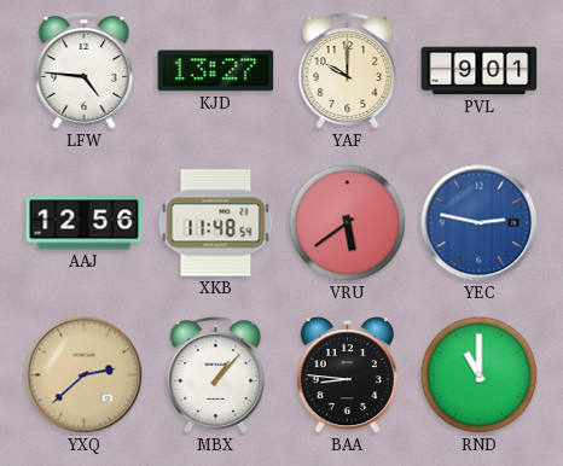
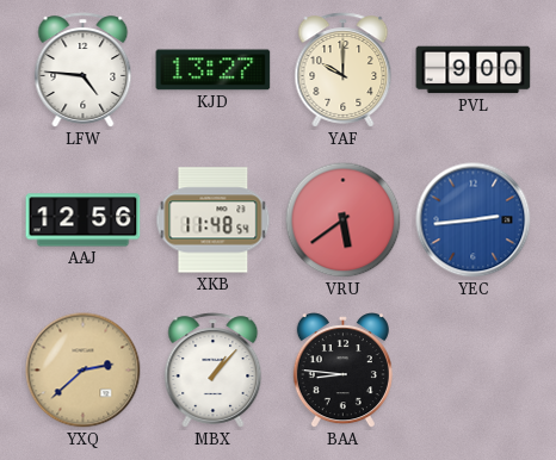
PVL: 9:01 -> 9:00
YEC: 2:47 -> 2:44
RND: 11:00 -> none
